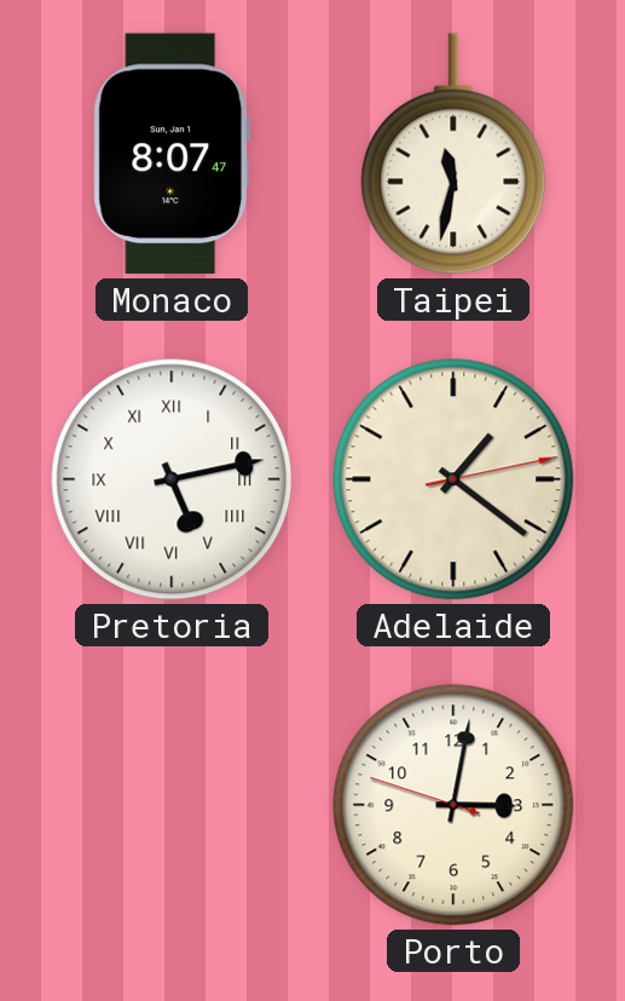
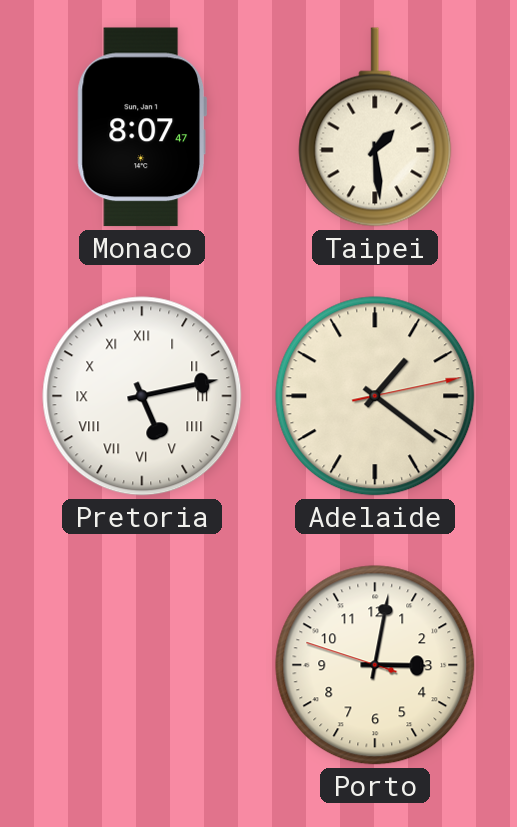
Taipei: 11:32 -> 1:29
